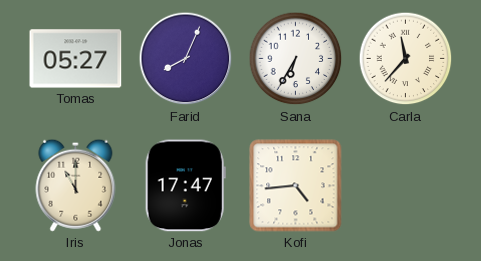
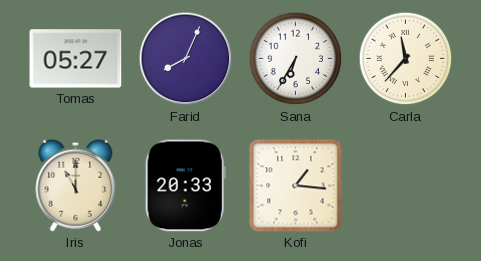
Jonas: 17:47 -> 20:33
Kofi: 4:44 -> 1:16
